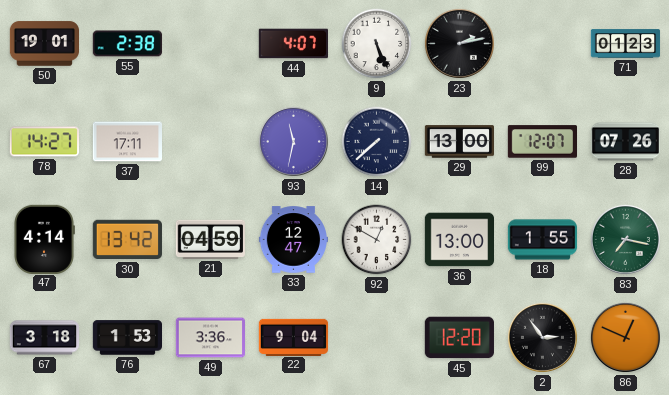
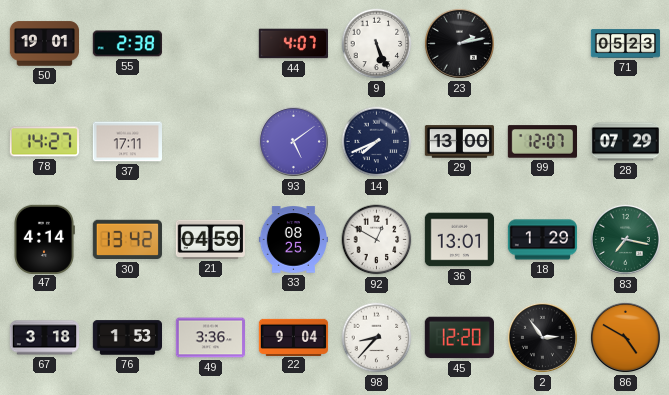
71: 01:23 -> 05:23
93: 11:32 -> 5:09
14: 7:38 -> 7:41
28: 07:26 -> 07:29
33: 12:47 -> 08:25
36: 13:00 -> 13:01
18: 1:55 -> 1:29
98: none -> 8:37
86: 12:49 -> 4:50
